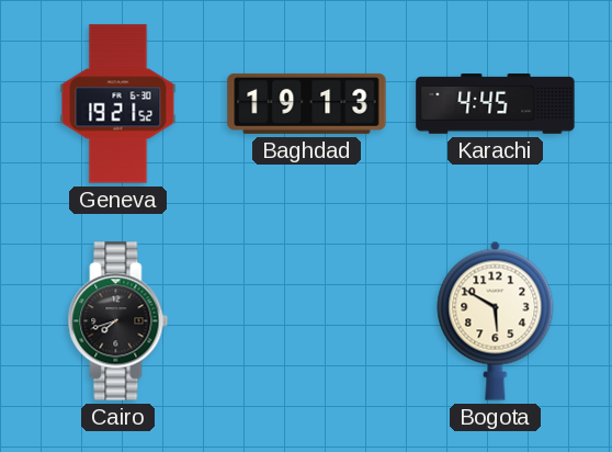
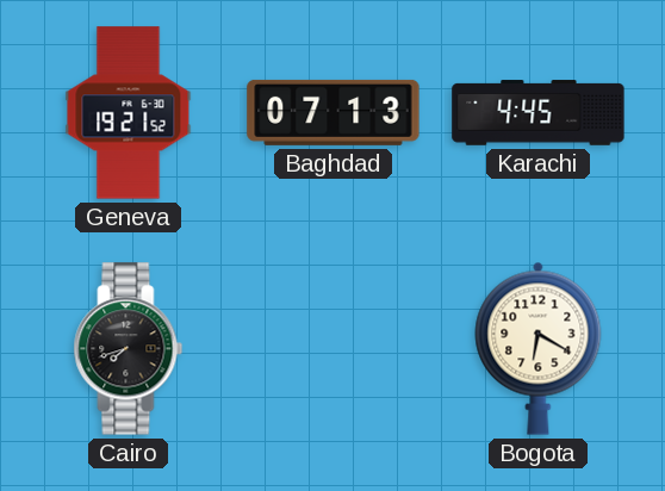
Baghdad: 19:13 -> 07:13
Bogota: 5:50 -> 6:20
